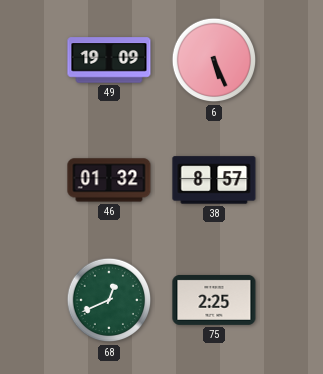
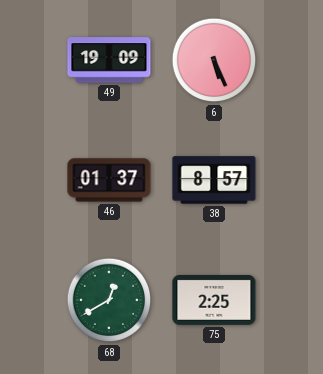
46: 01:32 -> 01:37
68: 12:41 -> 12:40
